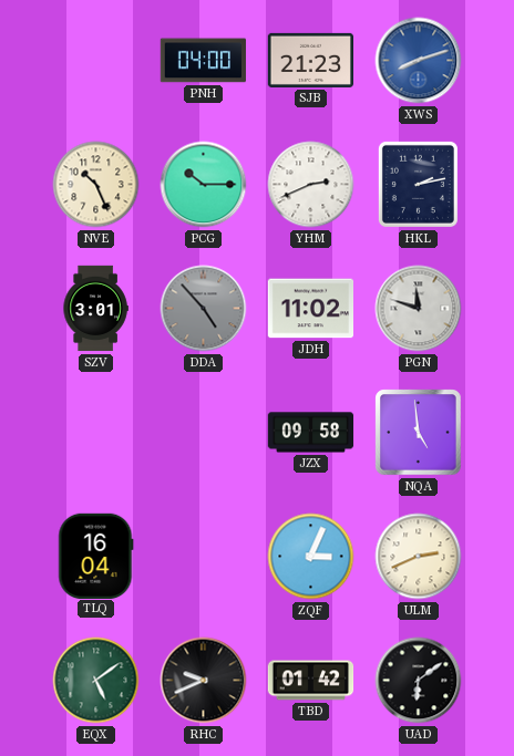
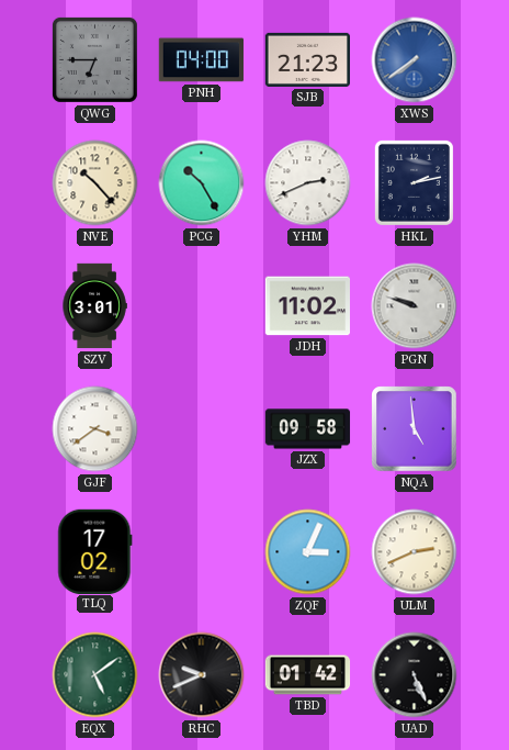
QWG: none -> 6:45
XWS: 8:12 -> 7:39
NVE: 10:26 -> 10:23
PCG: 10:15 -> 10:25
DDA: 4:53 -> none
PGN: 11:48 -> 9:48
GJF: none -> 3:39
TLQ: 16:04 -> 17:02
UAD: 6:09 -> 5:26
